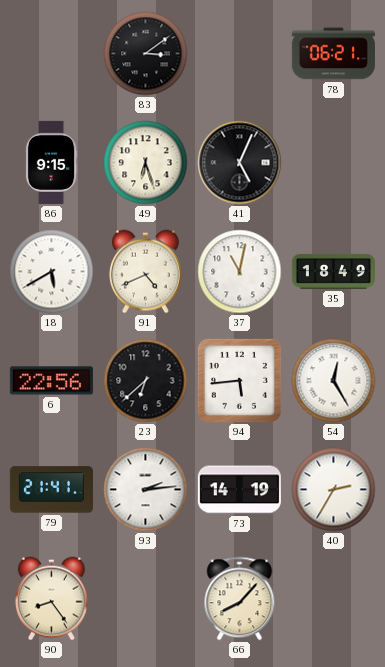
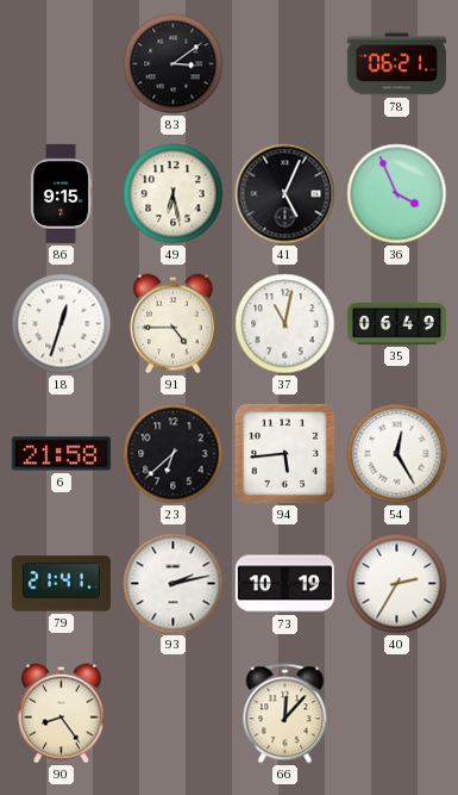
49: 6:27 -> 6:28
36: none -> 3:56
18: 5:40 -> 12:33
91: 4:41 -> 4:45
35: 18:49 -> 06:49
6: 22:56 -> 21:58
93: 2:14 -> 2:13
73: 14:19 -> 10:19
66: 8:07 -> 12:07
